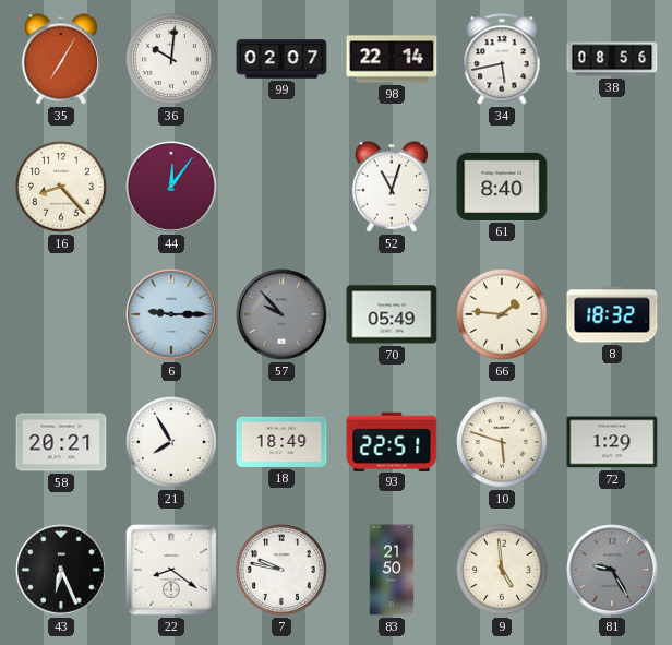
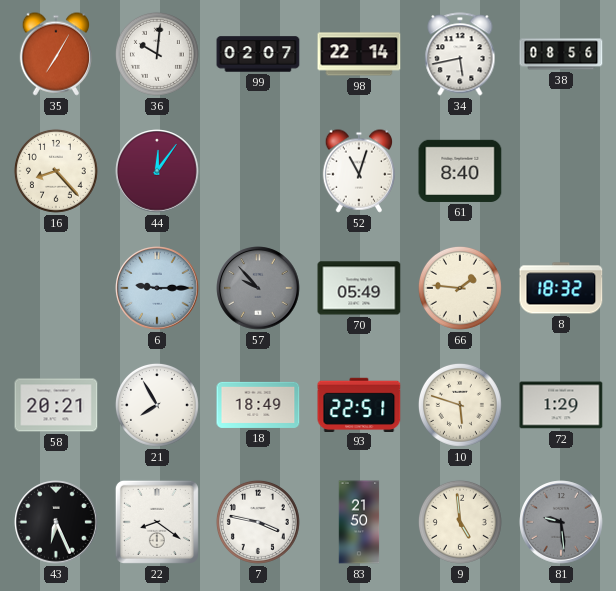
7: 9:47 -> 3:47
81: 9:25 -> 9:29
